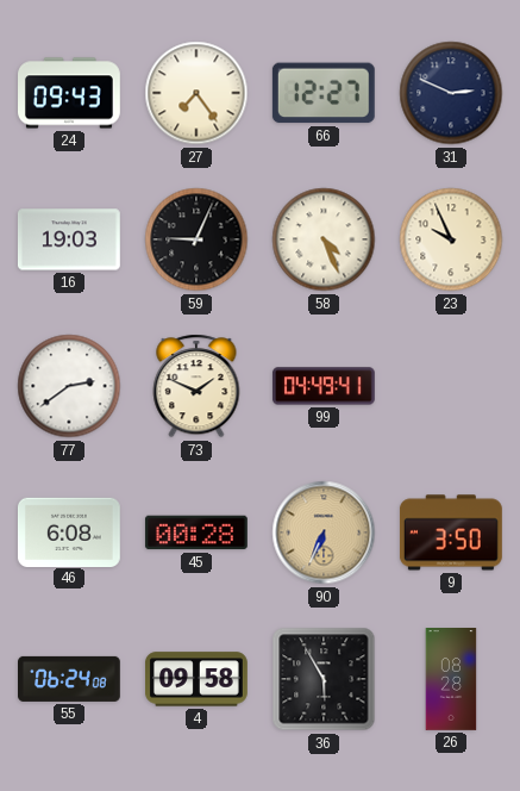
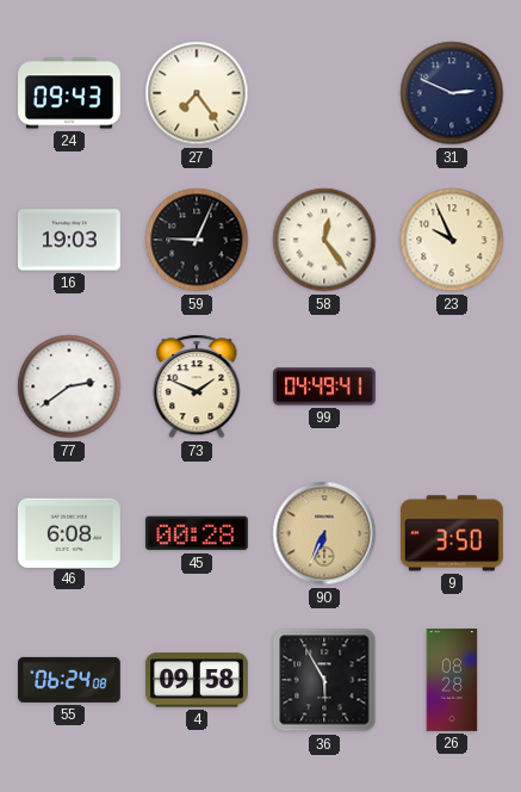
66: 12:27 -> none
58: 4:26 -> 12:24
